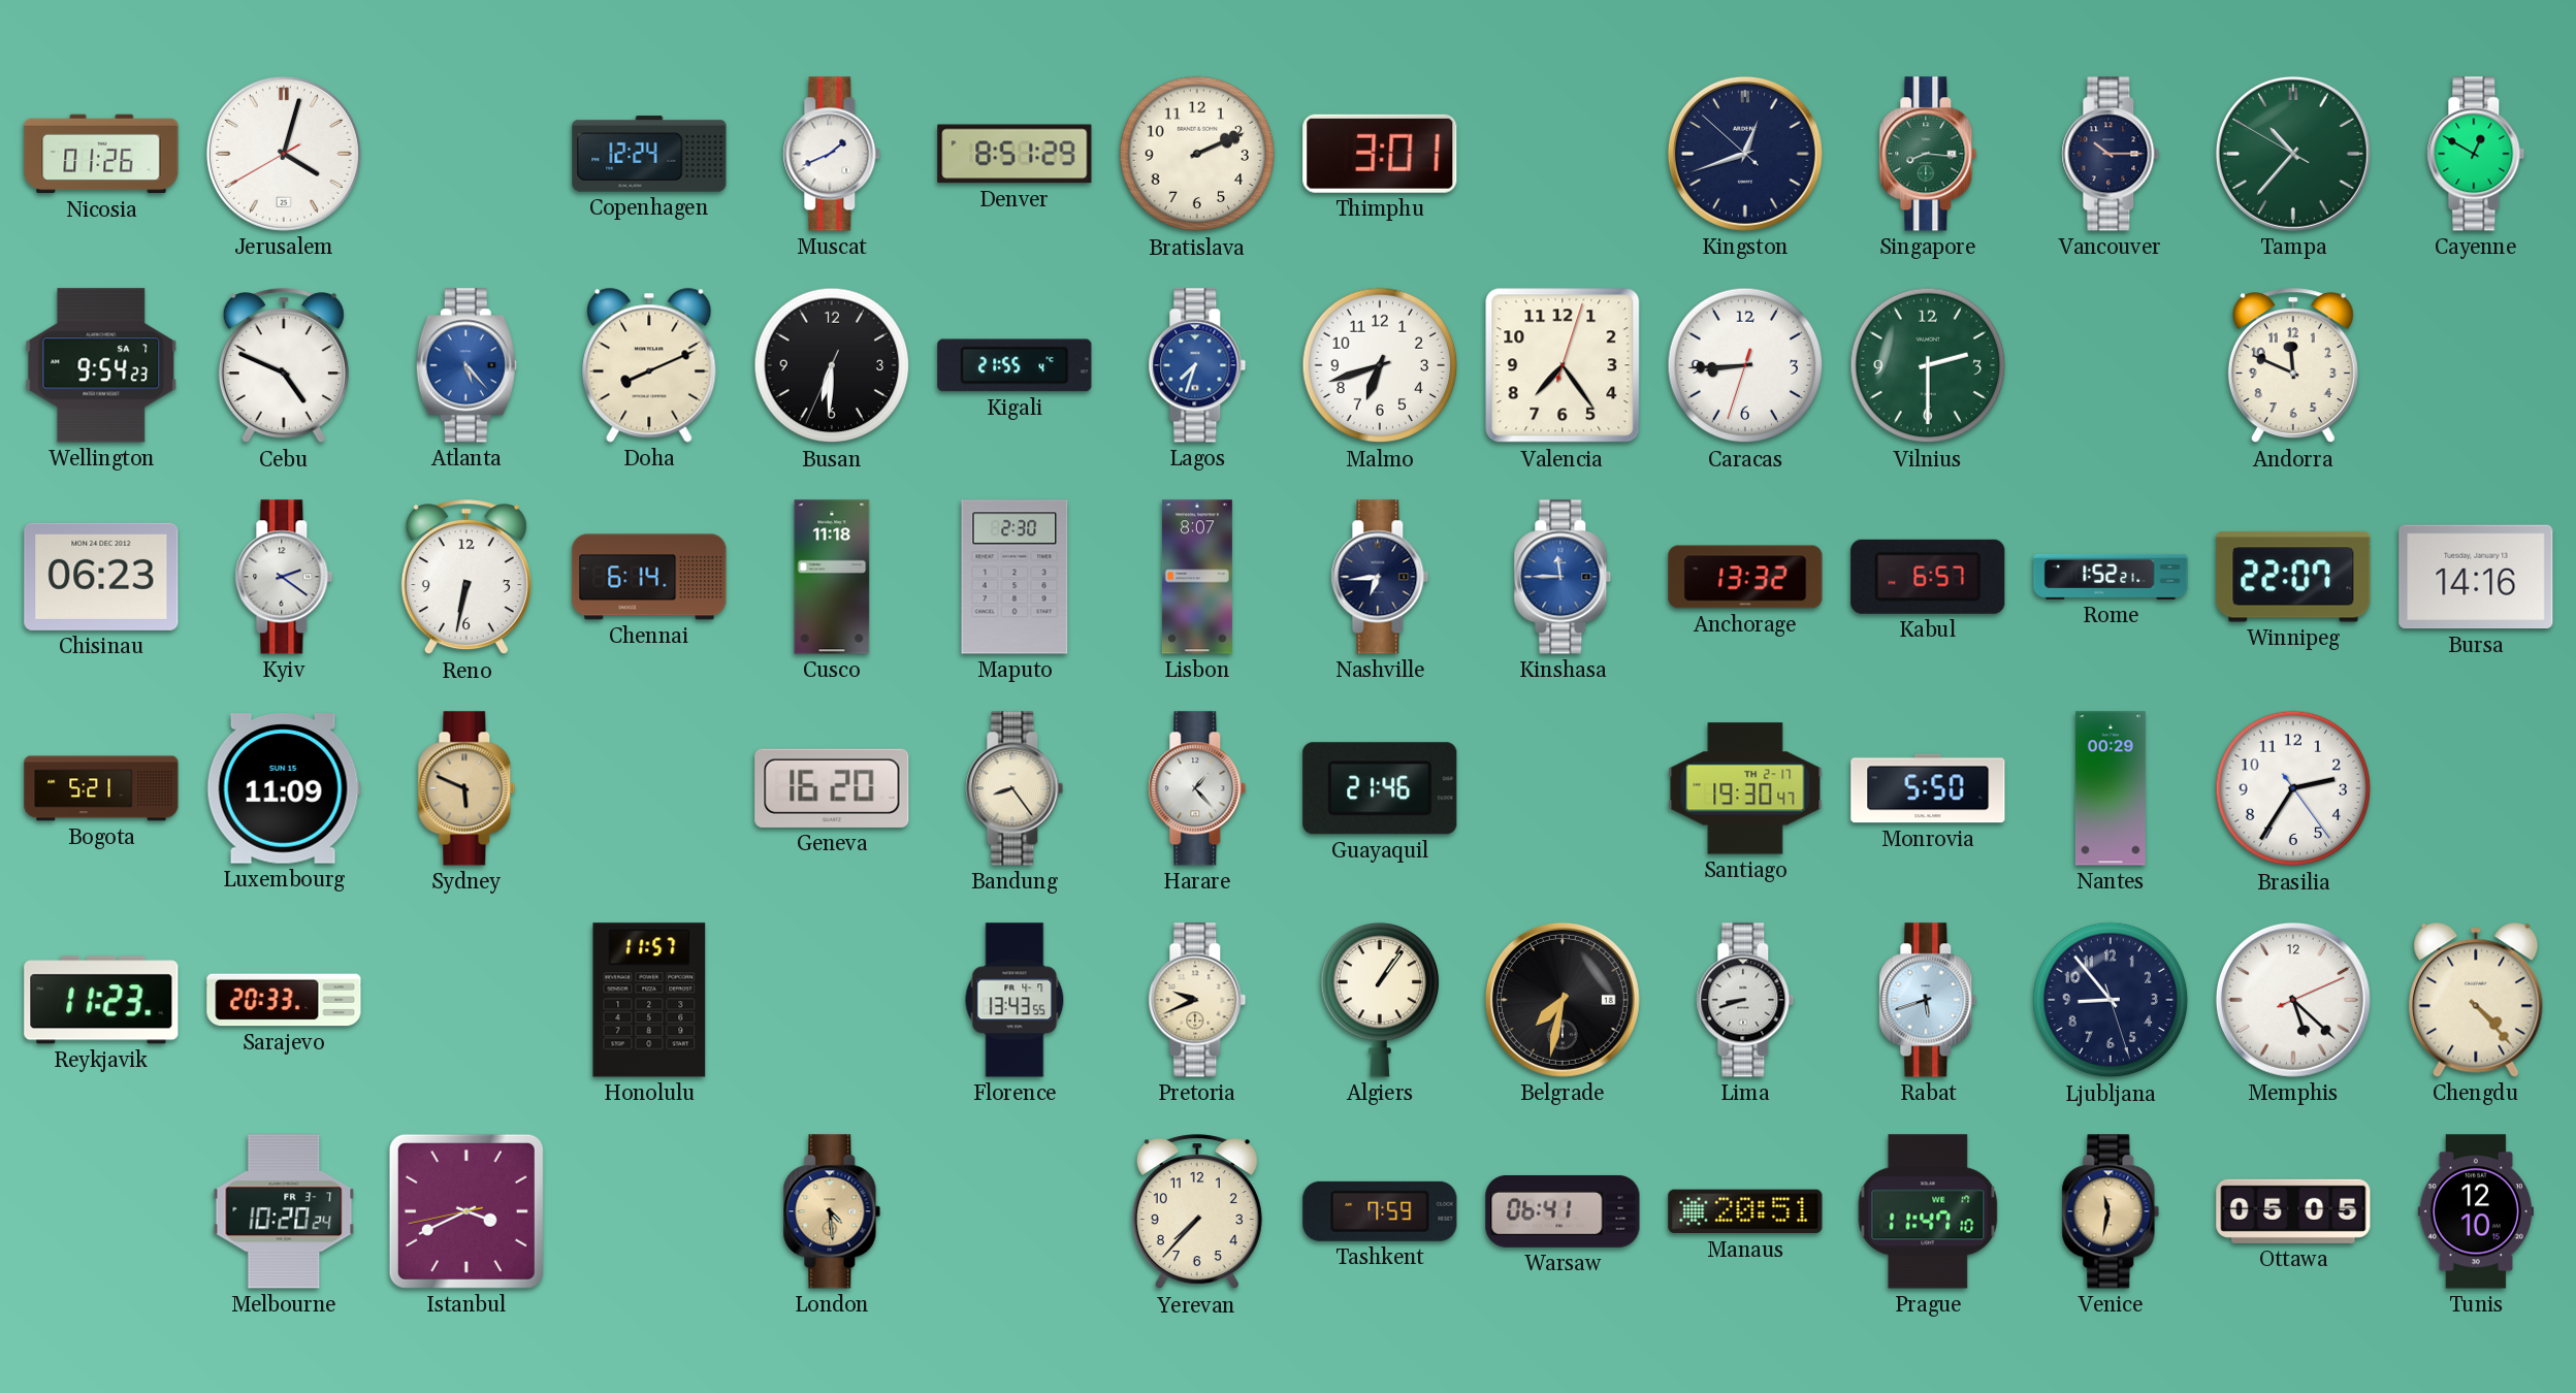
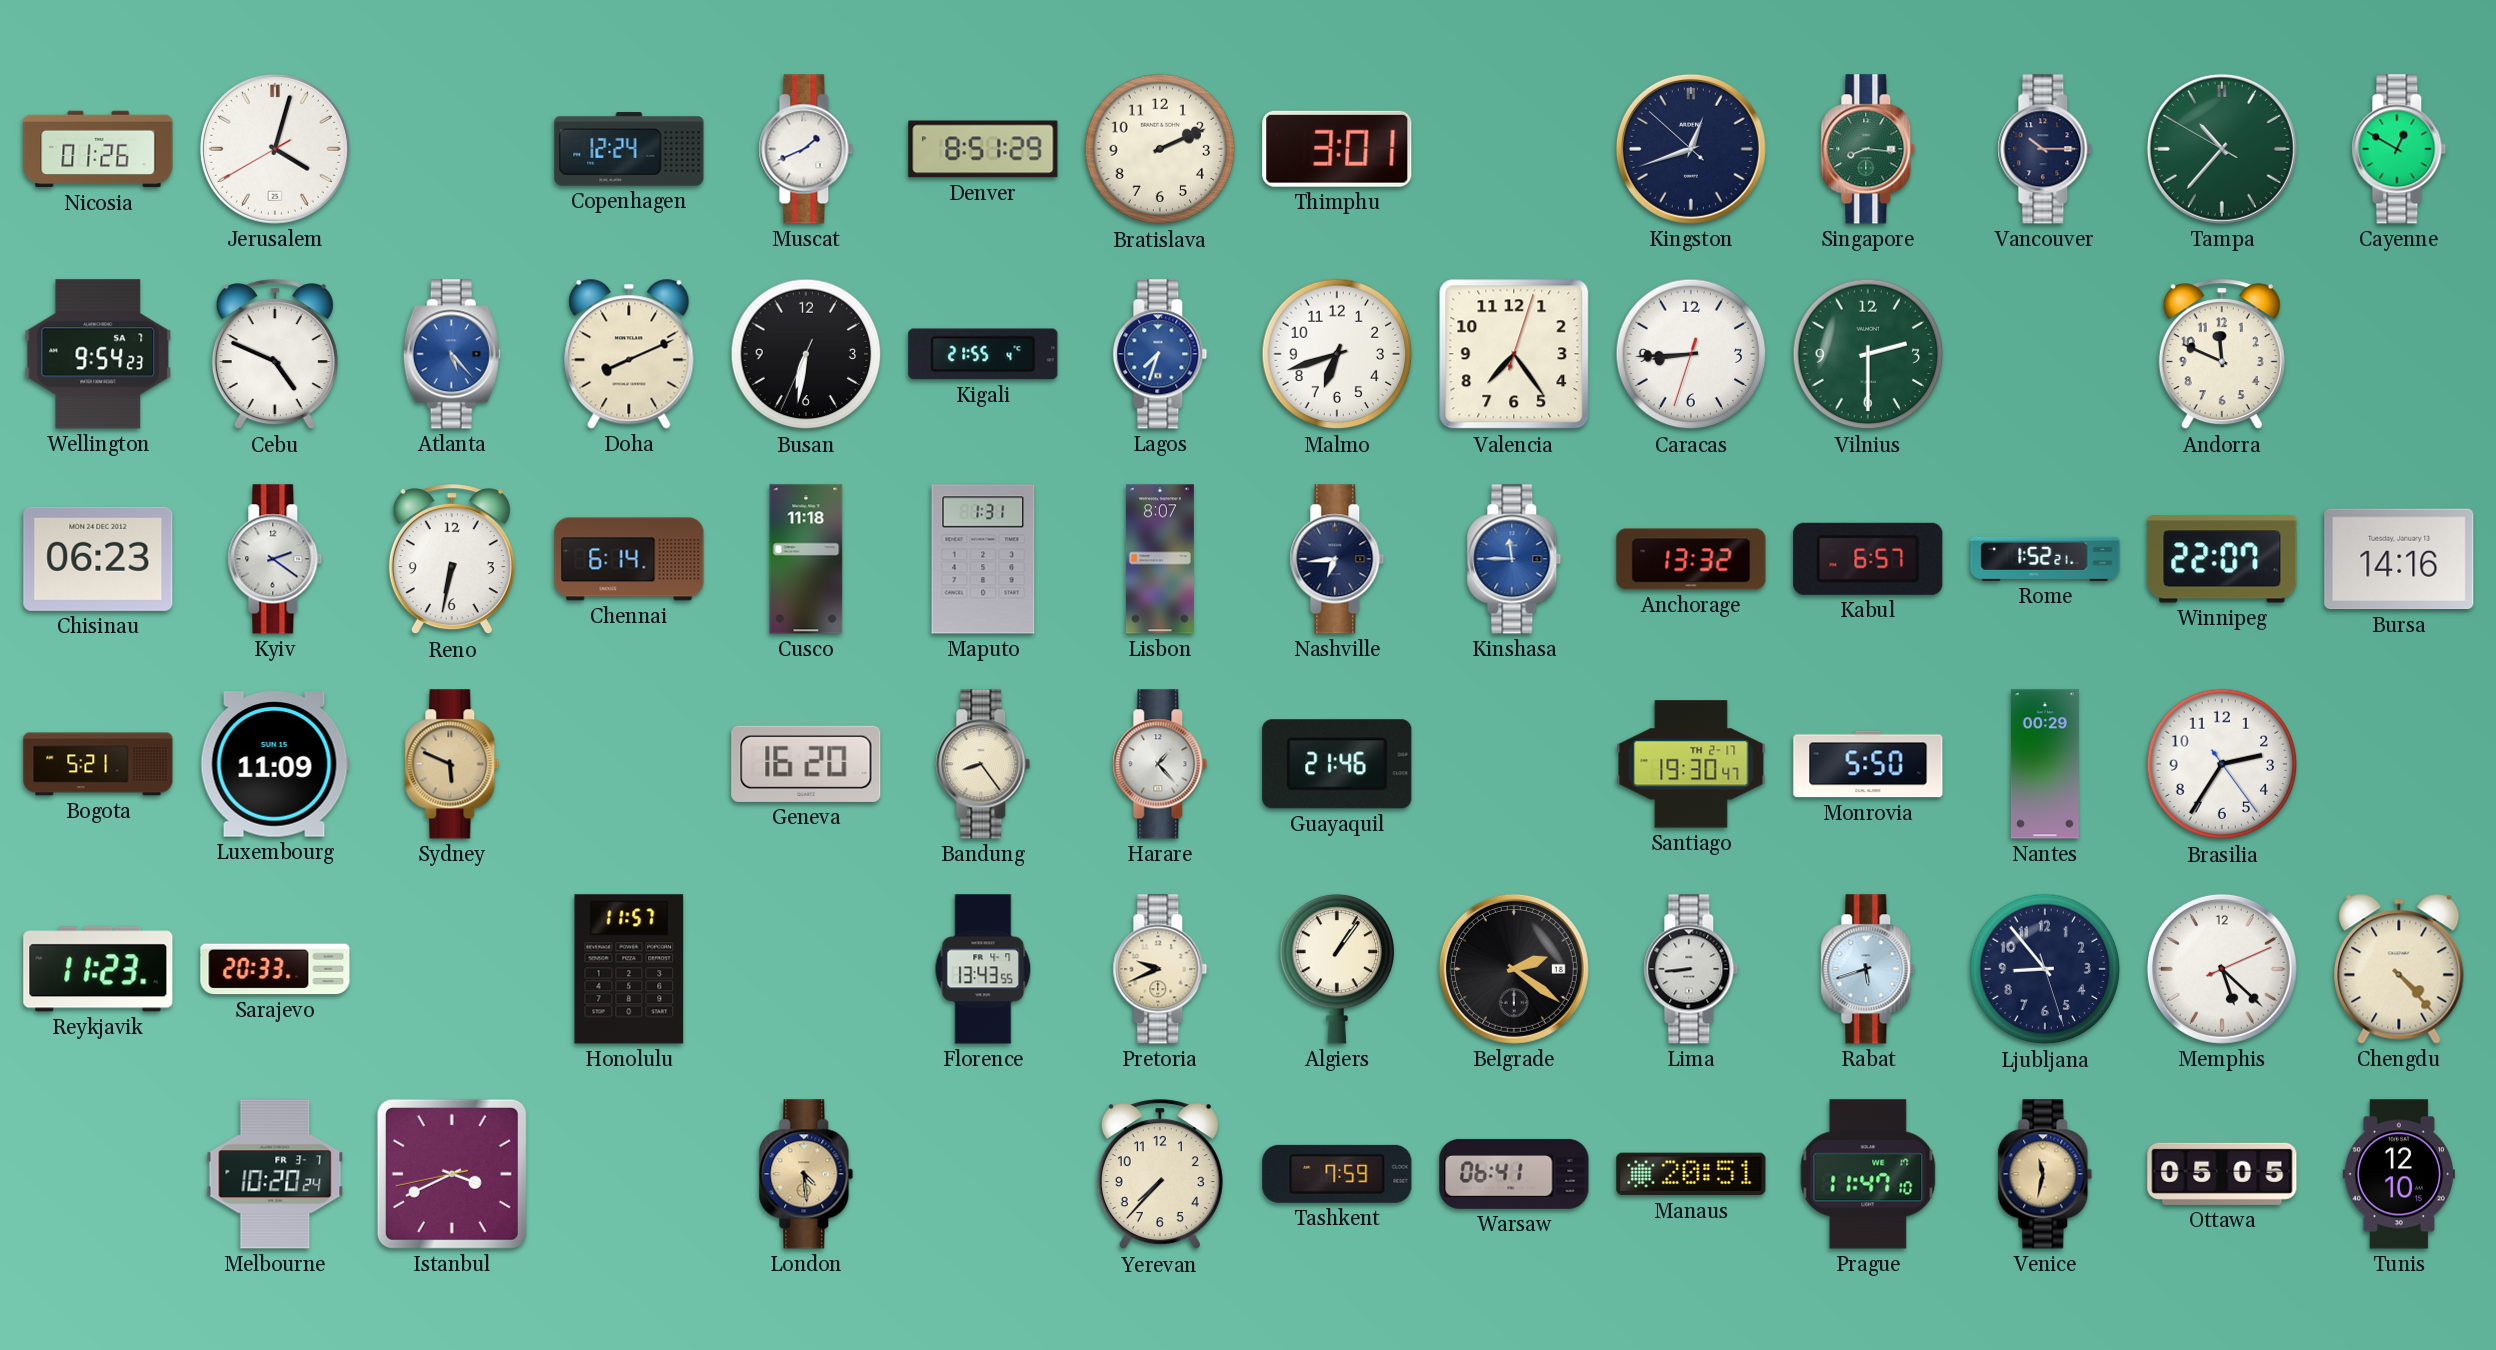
Busan: 6:30 -> 6:31
Maputo: 2:30 -> 1:31
Belgrade: 7:32 -> 2:21
Lima: 8:42 -> 8:44
